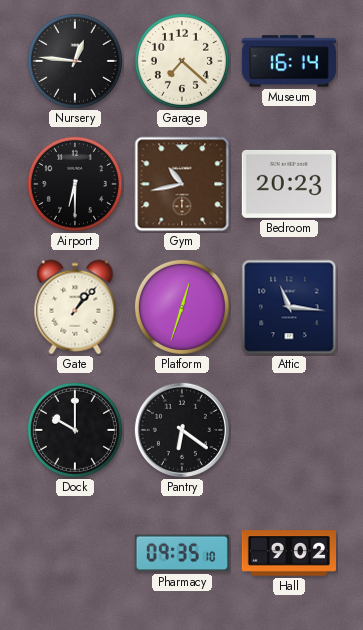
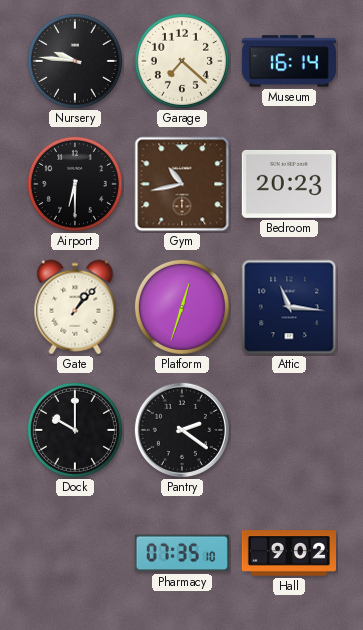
Nursery: 12:46 -> 9:46
Pantry: 6:21 -> 2:21
Pharmacy: 09:35 -> 07:35
